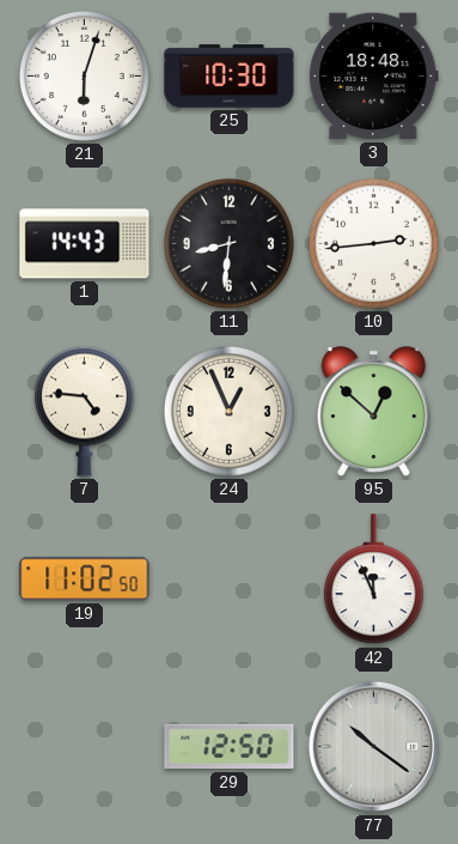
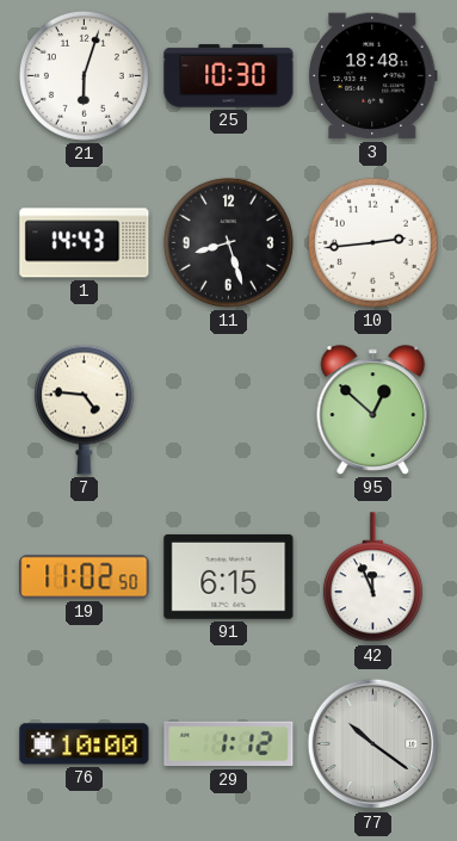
11: 8:31 -> 8:27
24: 12:56 -> none
91: none -> 6:15
76: none -> 10:00
29: 12:50 -> 1:12
